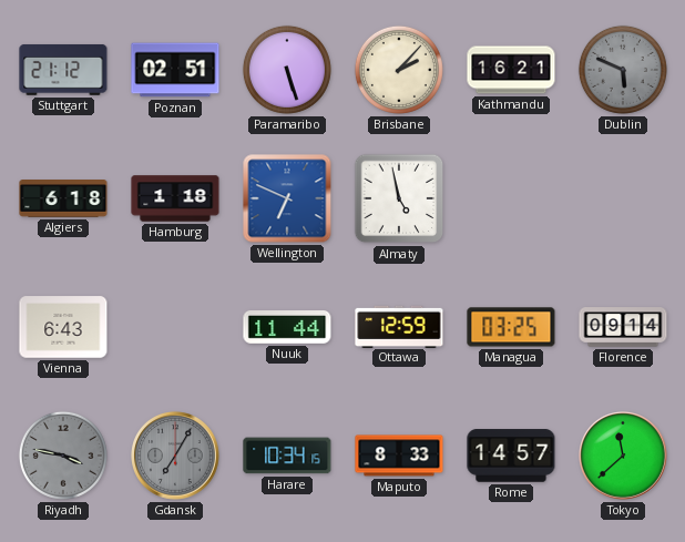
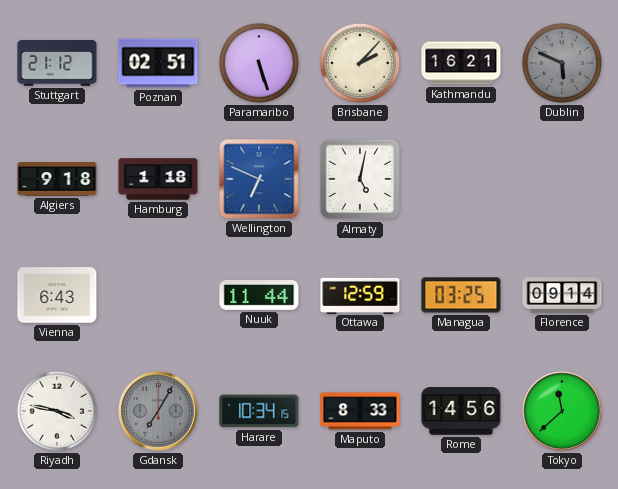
Algiers: 6:18 -> 9:18
Almaty: 4:58 -> 5:02
Riyadh dial: grey -> white
Rome: 14:57 -> 14:56
